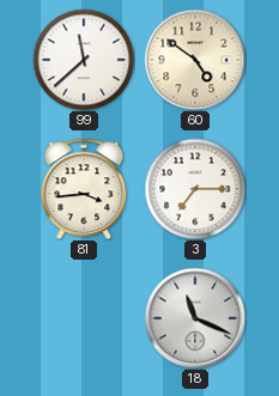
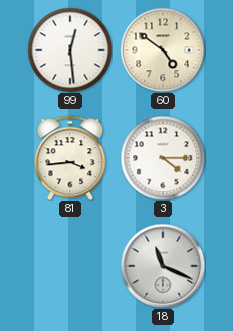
99: 11:38 -> 12:29
3: 7:15 -> 4:15
